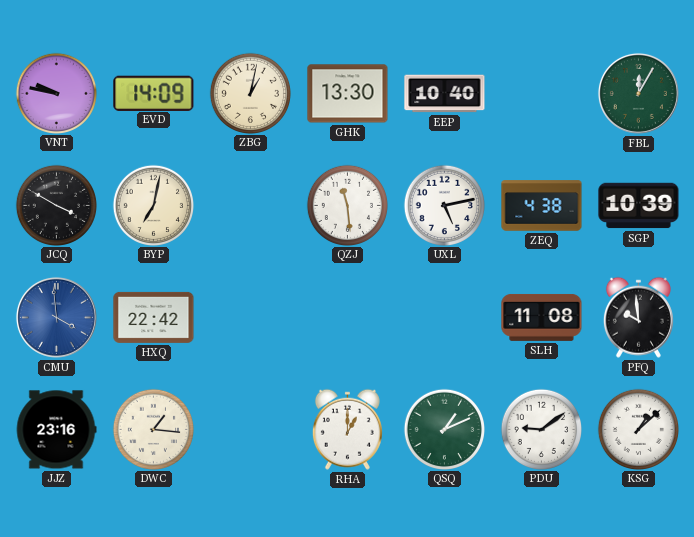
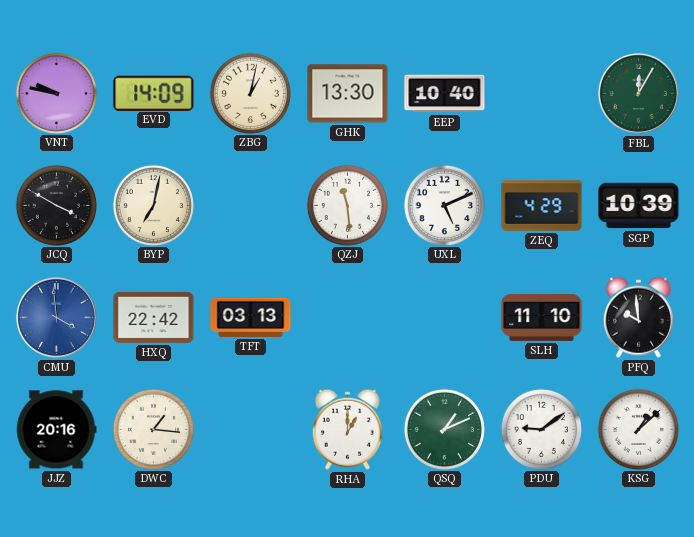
UXL: 5:13 -> 5:11
ZEQ: 4:38 -> 4:29
TFT: none -> 03:13
SLH: 11:08 -> 11:10
JJZ: 23:16 -> 20:16
